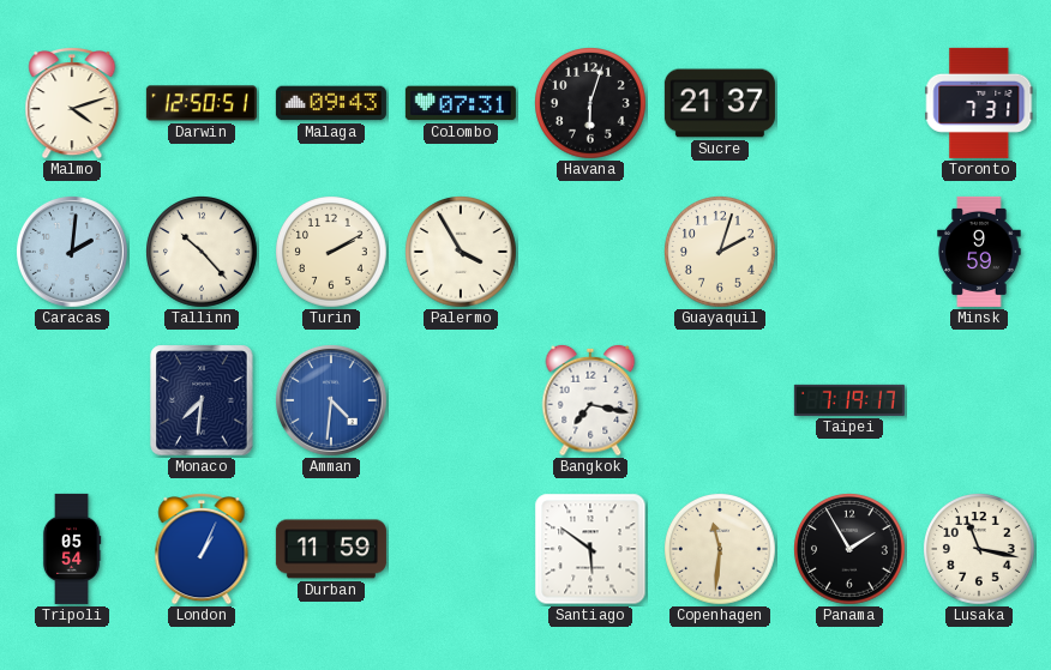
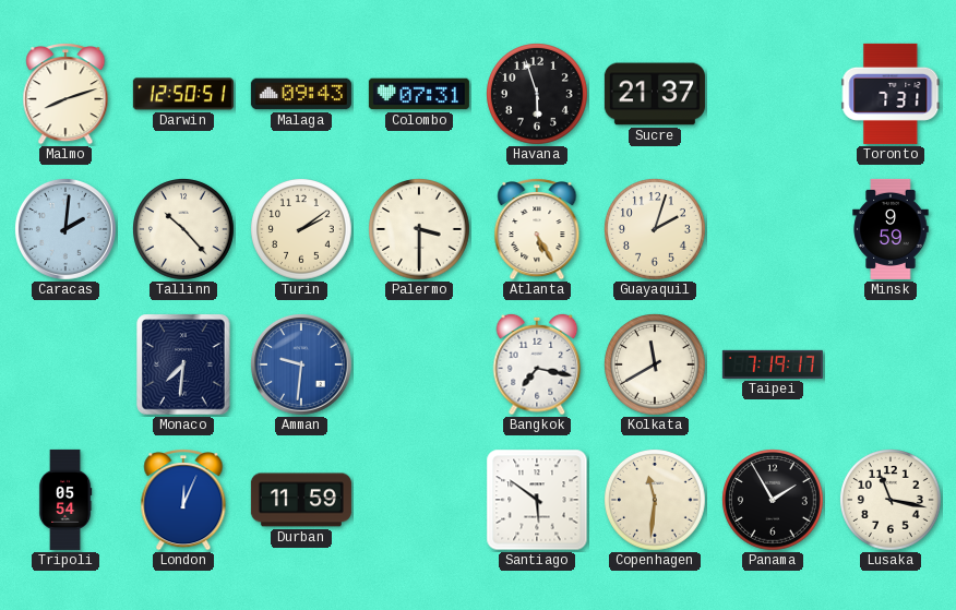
Malmo: 4:12 -> 8:12
Havana: 6:03 -> 5:57
Turin: 2:10 -> 2:09
Palermo: 3:55 -> 3:30
Atlanta: none -> 5:25
Amman: 4:31 -> 9:31
Kolkata: none -> 11:40
London: 1:04 -> 12:04
